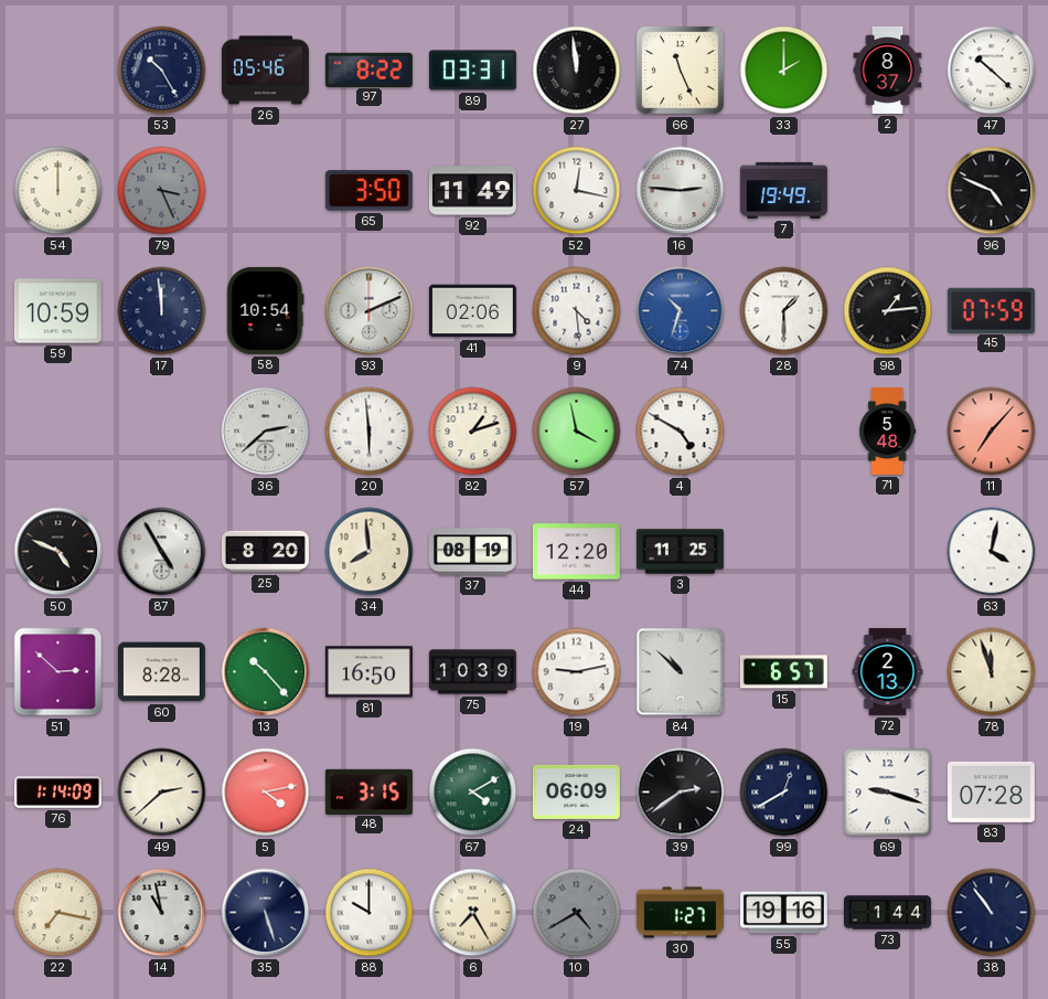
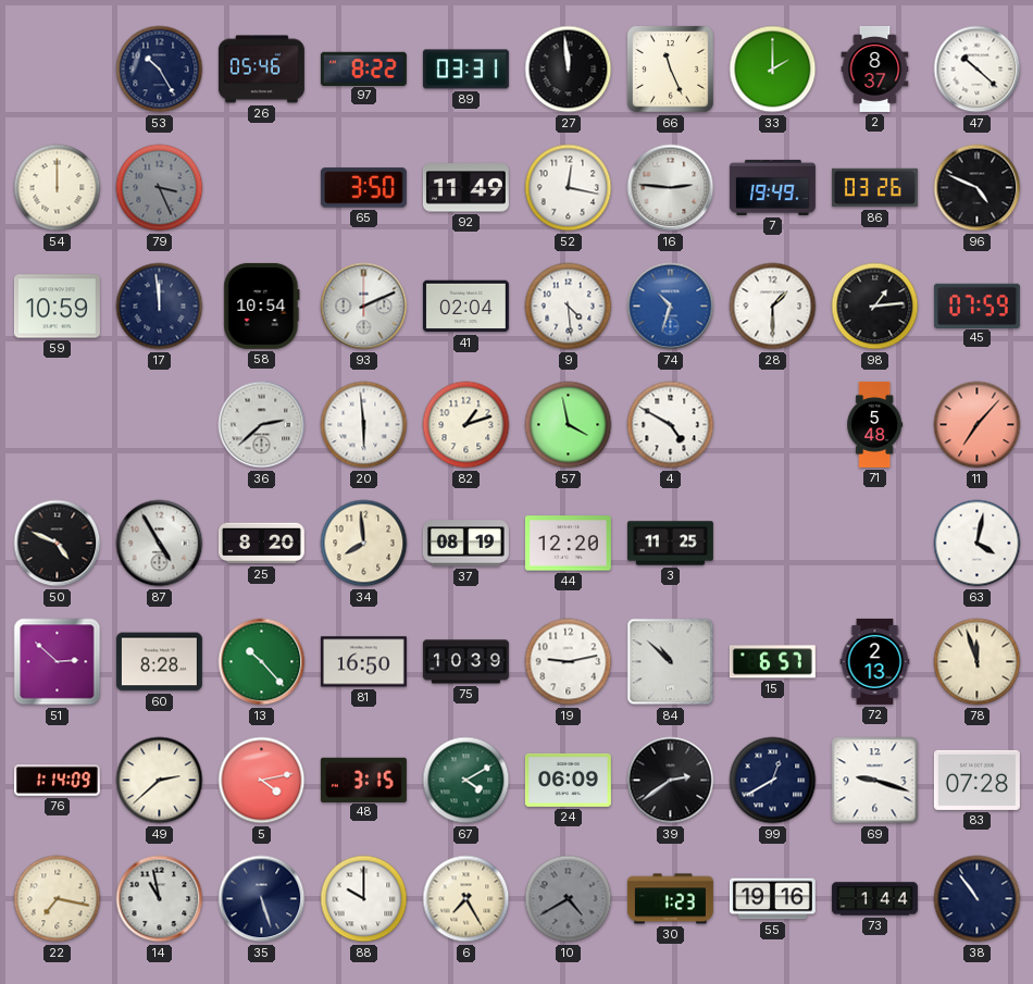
86: none -> 03:26
41: 02:06 -> 02:04
30: 1:27 -> 1:23
